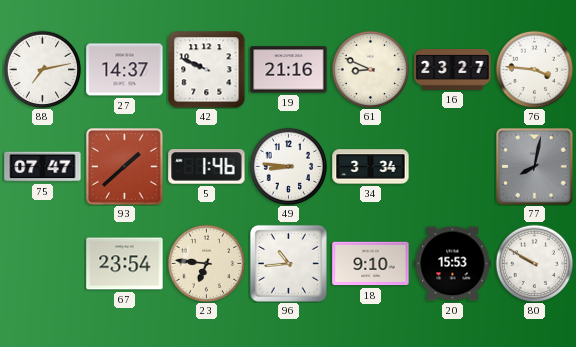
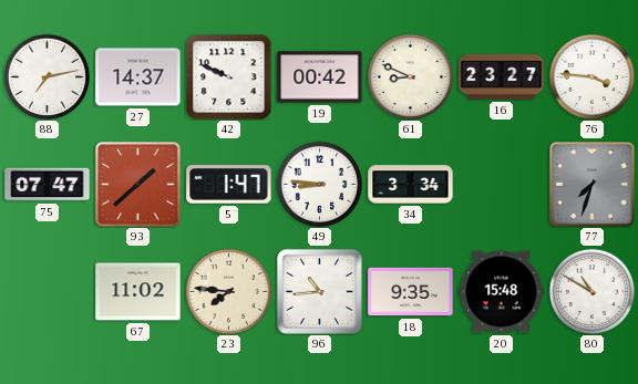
19: 21:16 -> 00:42
5: 1:46 -> 1:47
77: 8:02 -> 7:33
67: 23:54 -> 11:02
23: 6:46 -> 7:46
18: 9:10 -> 9:35
20: 15:53 -> 15:48
80: 9:50 -> 10:50
